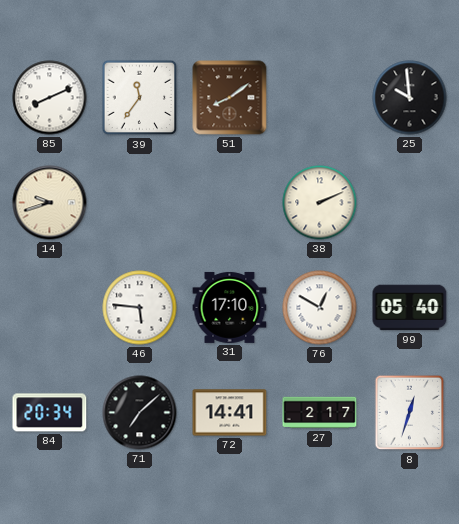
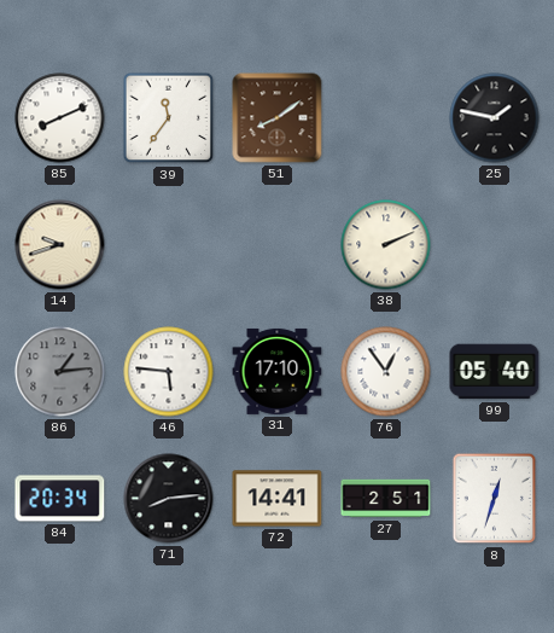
25: 9:59 -> 1:47
86: none -> 1:14
76: 12:50 -> 12:54
71: 7:08 -> 8:14
27: 2:17 -> 2:51
